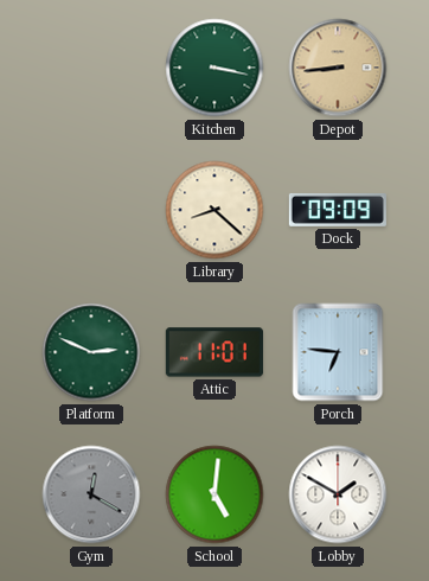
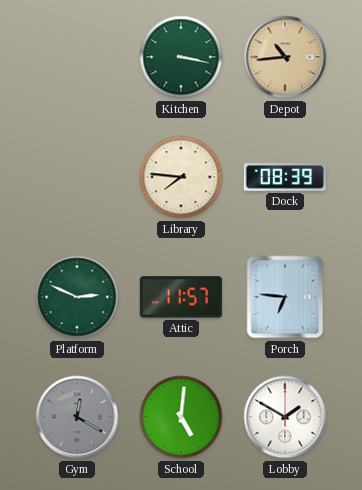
Depot: 8:44 -> 10:44
Library: 8:22 -> 7:46
Dock: 09:09 -> 08:39
Attic: 11:01 -> 11:57
